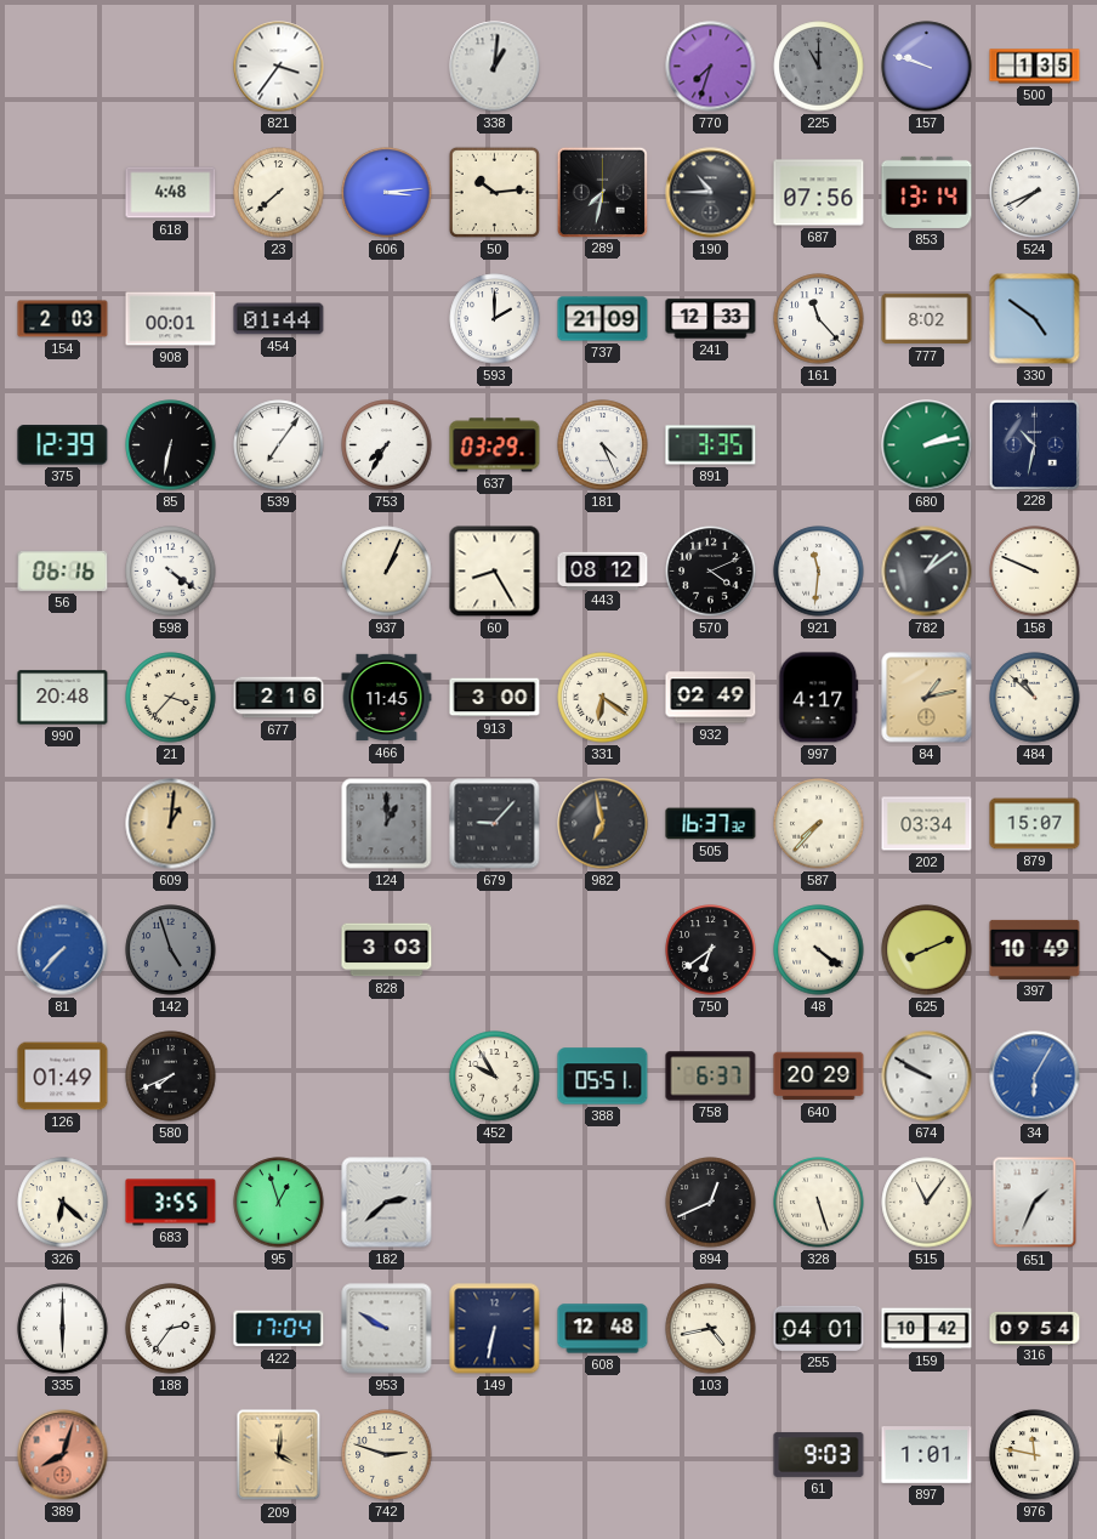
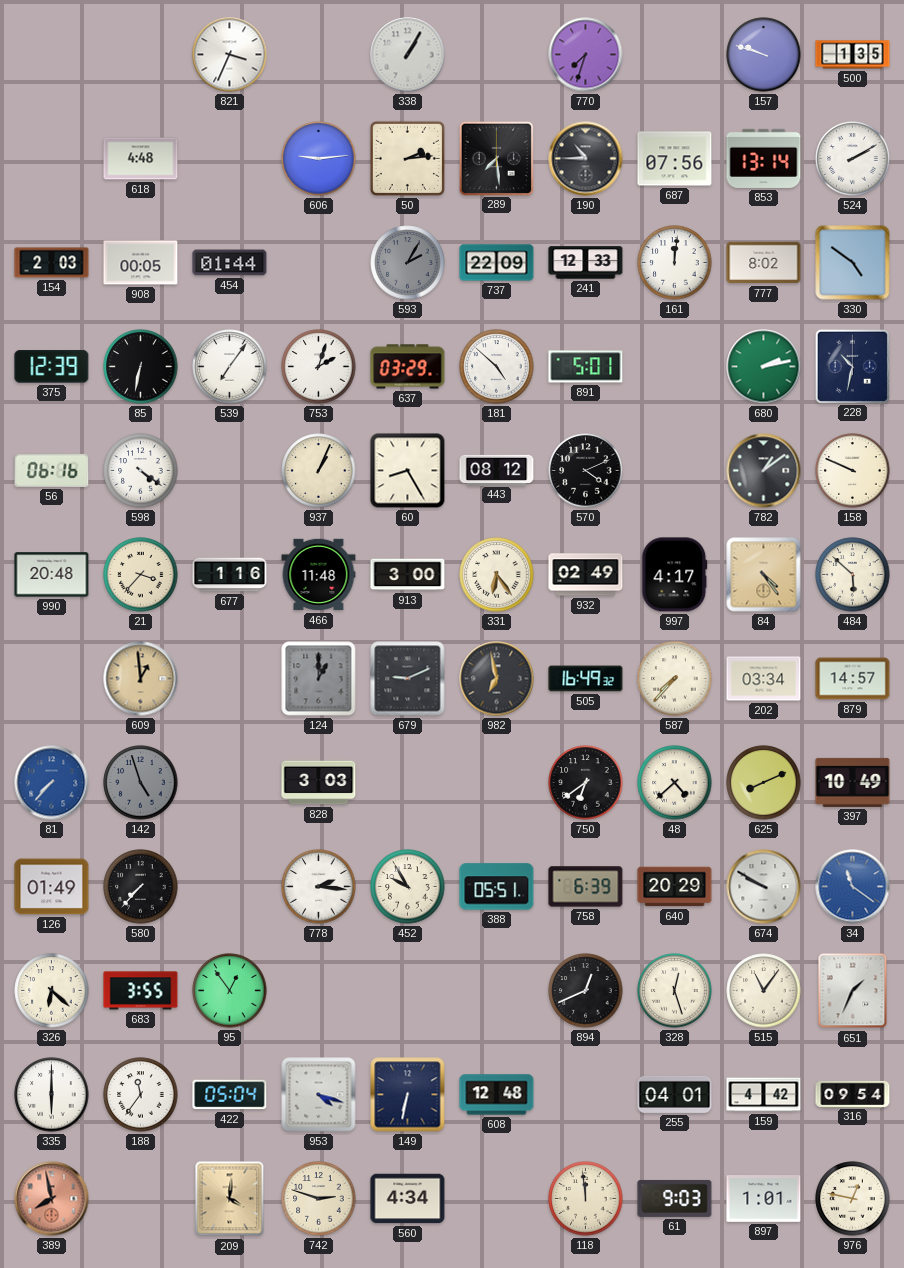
821: 3:36 -> 3:34
338: 1:01 -> 1:05
225: 11:00 -> none
23: 7:38 -> none
606: 3:14 -> 9:14
50: 10:14 -> 2:14
289: 7:32 -> 7:29
524: 7:41 -> 2:10
908: 00:01 -> 00:05
593: 2:00 -> 2:05
593 dial: white -> grey
737: 21:09 -> 22:09
161: 11:23 -> 12:01
753: 7:35 -> 2:03
181: 4:26 -> 4:52
891: 3:35 -> 5:01
921: 11:31 -> none
677: 2:16 -> 1:16
466: 11:45 -> 11:48
331: 6:21 -> 6:24
84: 1:13 -> 4:24
484: 10:52 -> 5:52
609: 1:01 -> 12:59
679: 9:07 -> 9:11
505: 16:37 -> 16:49
879: 15:07 -> 14:57
48: 4:21 -> 4:38
580: 7:41 -> 7:37
778: none -> 2:16
758: 6:37 -> 6:39
34: 6:05 -> 11:21
95: 12:57 -> 12:54
182: 2:38 -> none
328: 5:27 -> 12:27
188: 2:36 -> 11:36
422: 17:04 -> 05:04
953: 9:50 -> 4:18
103: 4:43 -> none
159: 10:42 -> 4:42
389: 8:03 -> 7:58
560: none -> 4:34
118: none -> 11:59
976: 11:47 -> 12:47
